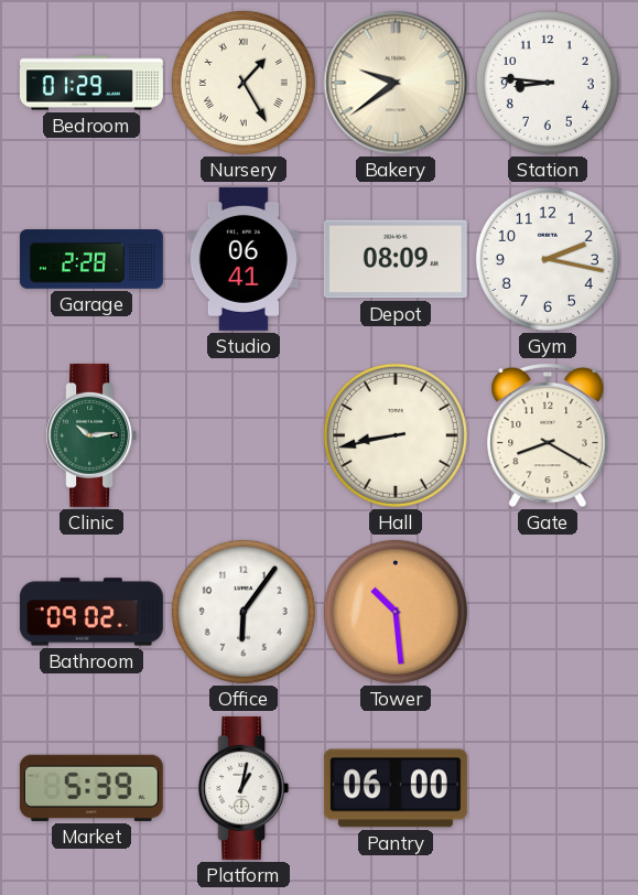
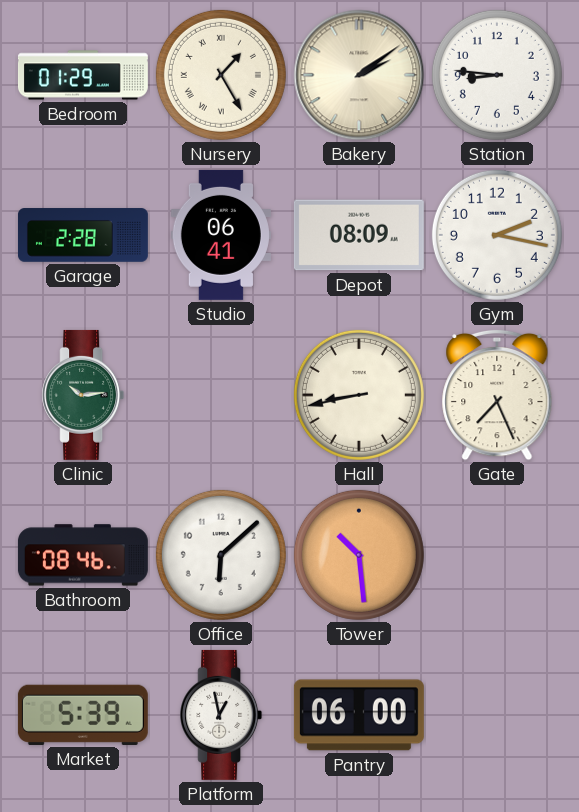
Bakery: 9:39 -> 2:09
Gate: 8:20 -> 7:26
Bathroom: 09:02 -> 08:46
Office: 6:06 -> 6:08
Platform: 1:02 -> 12:58
